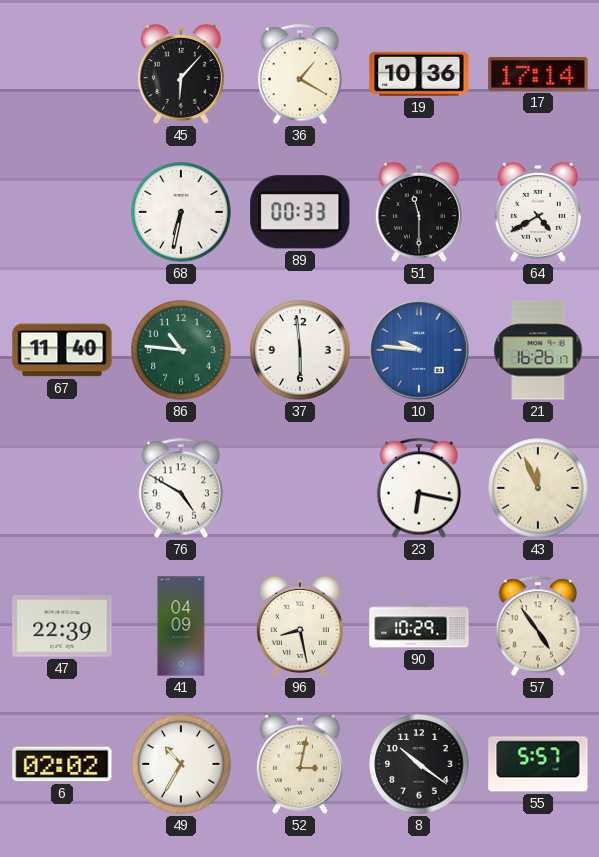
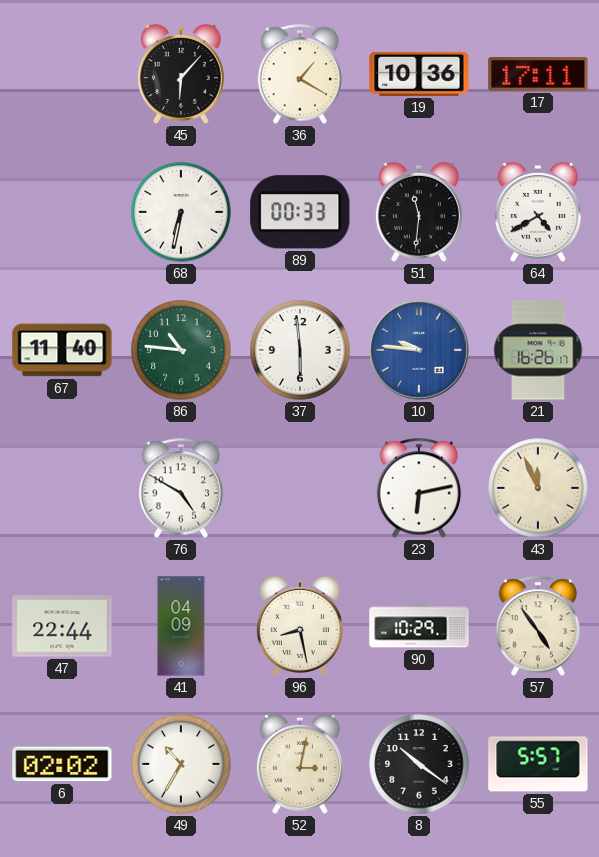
17: 17:14 -> 17:11
51: 11:30 -> 11:31
23: 6:17 -> 6:13
47: 22:39 -> 22:44
